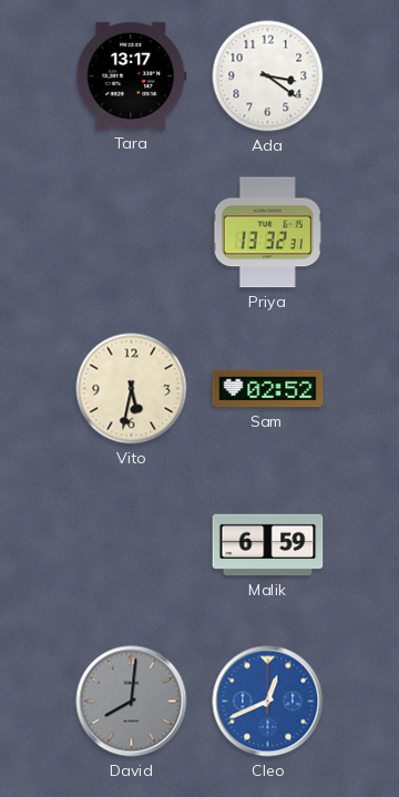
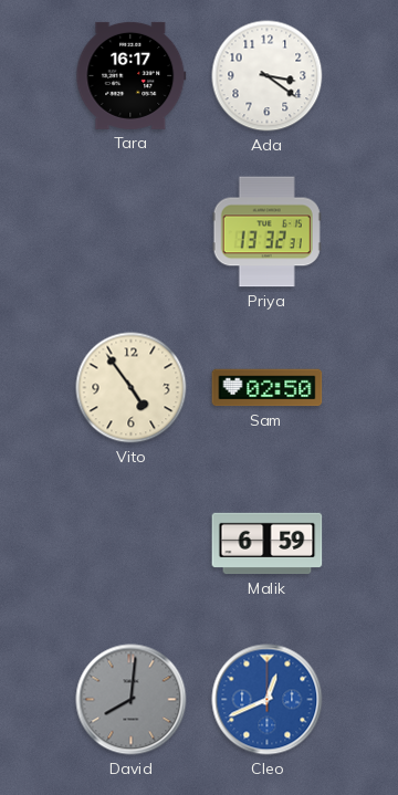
Tara: 13:17 -> 16:17
Vito: 5:32 -> 4:54
Sam: 02:52 -> 02:50
